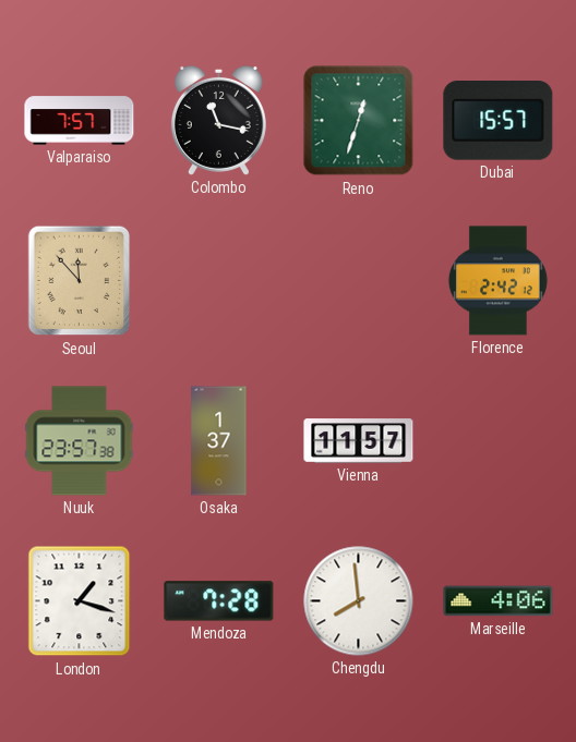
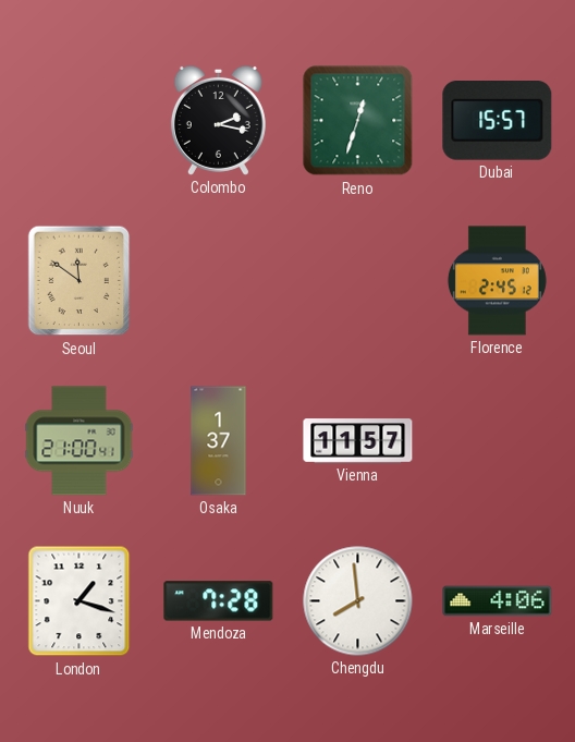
Valparaiso: 7:57 -> none
Colombo: 11:17 -> 2:17
Seoul: 11:53 -> 11:51
Florence: 2:42 -> 2:45
Nuuk: 23:57 -> 21:00
